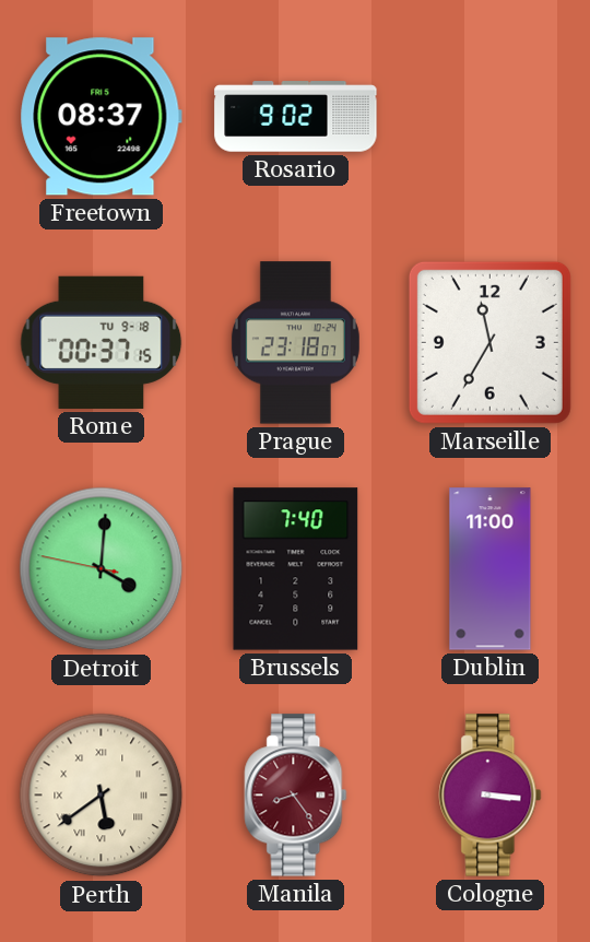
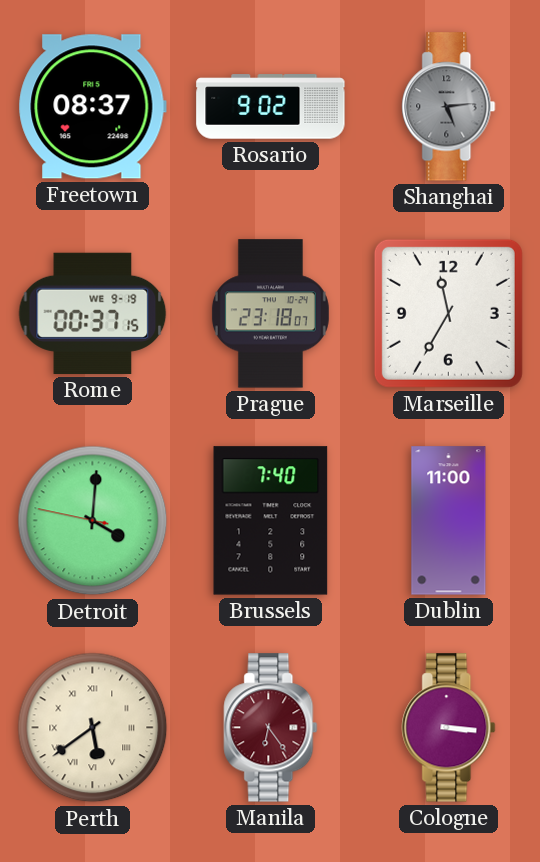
Shanghai: none -> 5:14
Rome date: TU 9-18 -> WE 9-19
Manila: 8:24 -> 6:24
